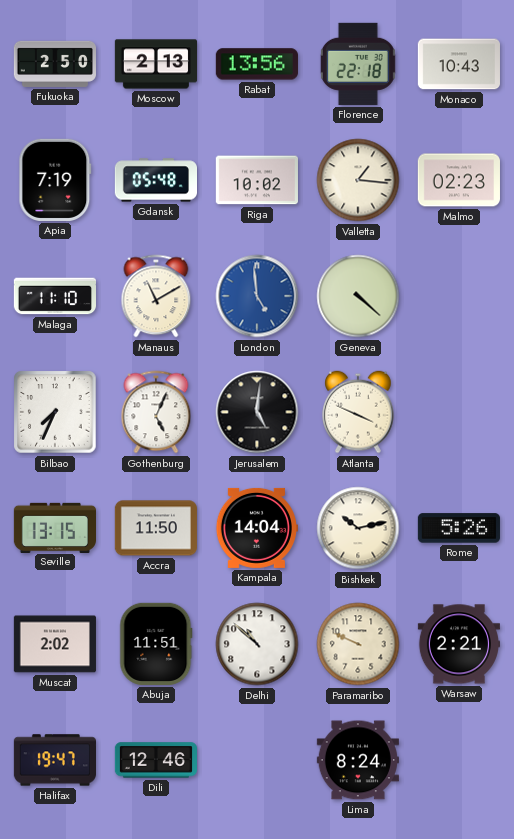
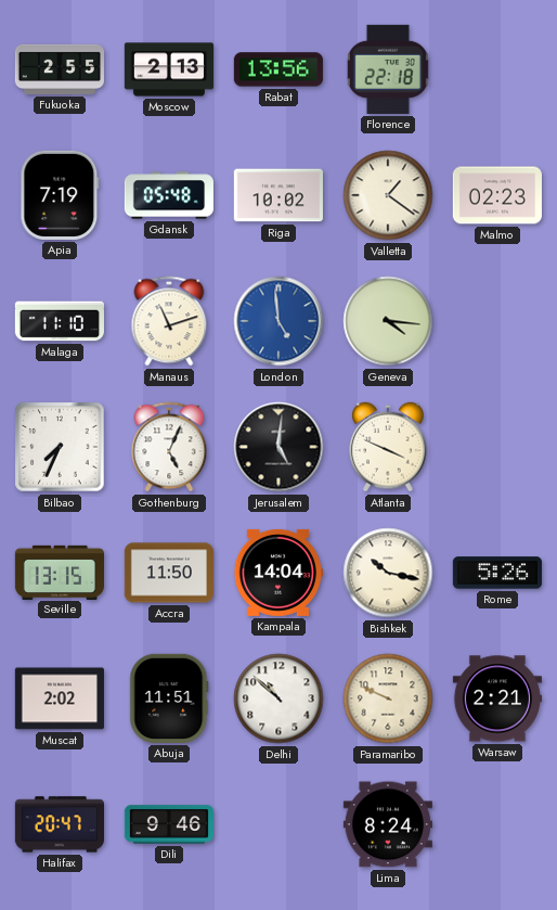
Fukuoka: 2:50 -> 2:55
Monaco: 10:43 -> none
Valletta: 1:16 -> 1:21
Manaus: 11:10 -> 11:12
Geneva: 4:22 -> 4:16
Bishkek: 10:13 -> 10:17
Halifax: 19:47 -> 20:47
Dili: 12:46 -> 9:46
